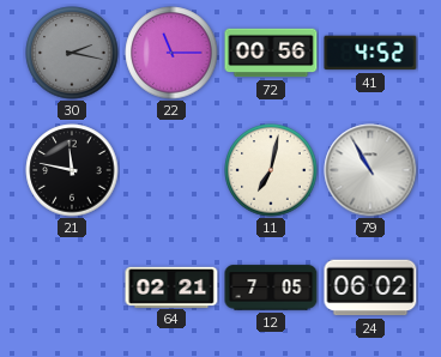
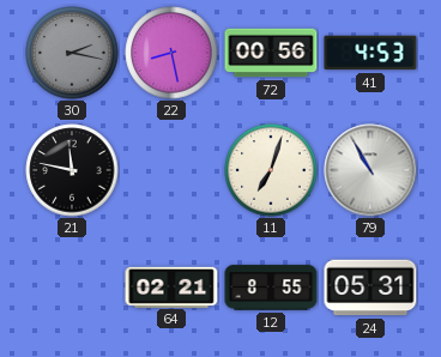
22: 11:15 -> 8:28
41: 4:52 -> 4:53
11: 7:02 -> 7:03
12: 7:05 -> 8:55
24: 06:02 -> 05:31
